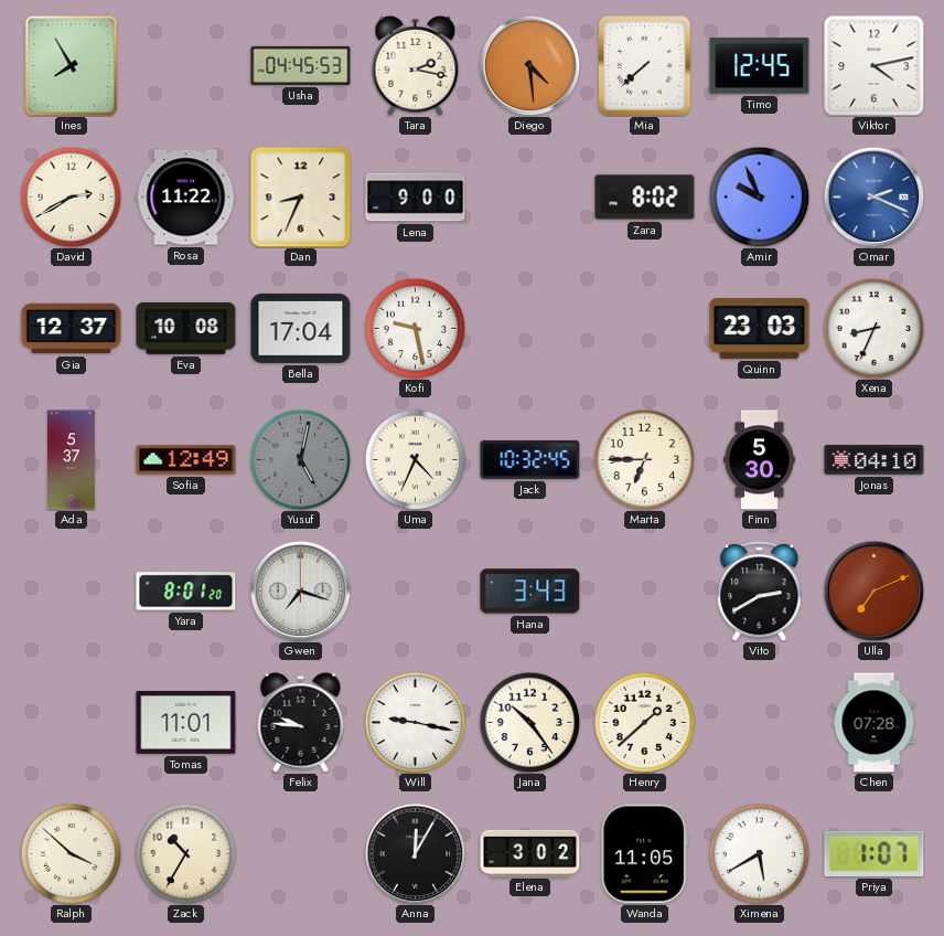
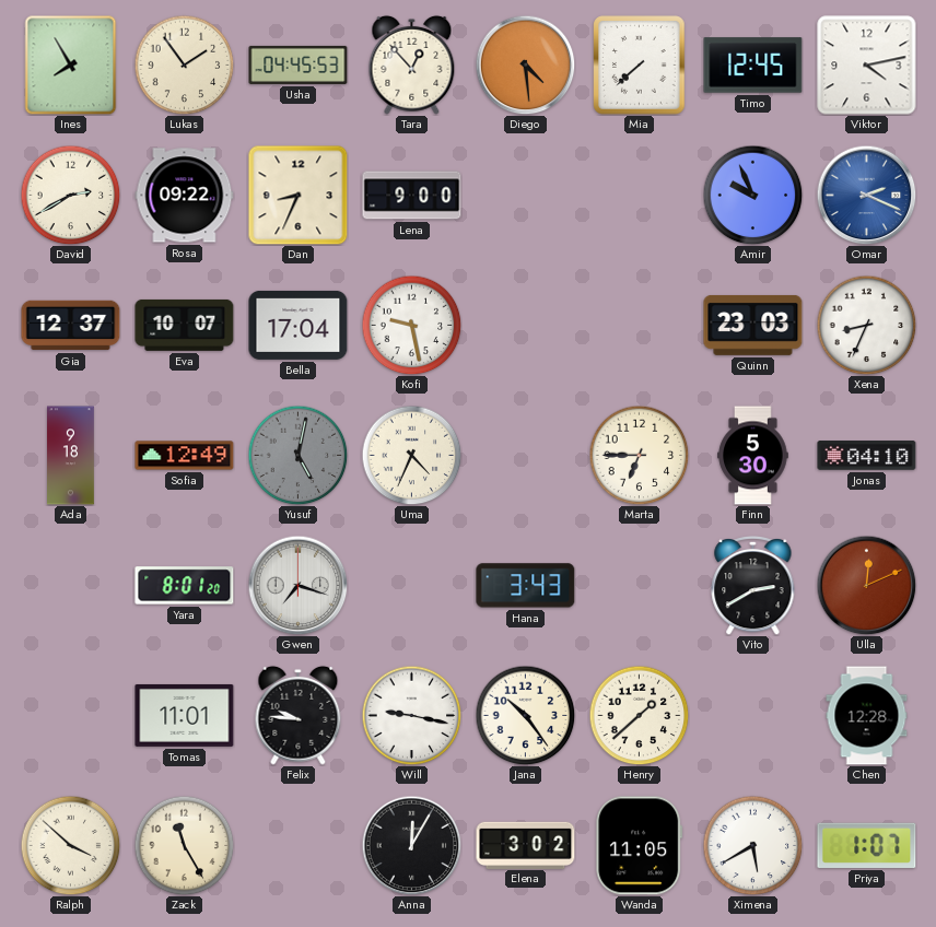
Lukas: none -> 1:54
Tara: 2:17 -> 12:53
Rosa: 11:22 -> 09:22
Zara: 8:02 -> none
Eva: 10:08 -> 10:07
Ada: 5:37 -> 9:18
Jack: 10:32 -> none
Ulla: 7:11 -> 12:11
Chen: 07:28 -> 12:28
Zack: 10:35 -> 11:25
